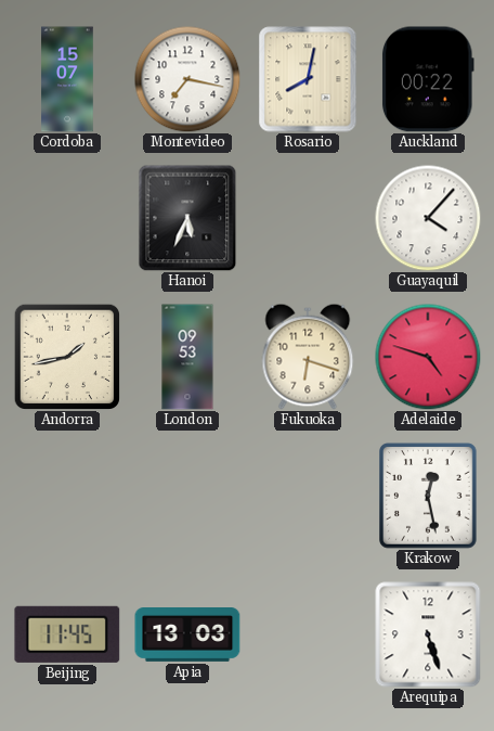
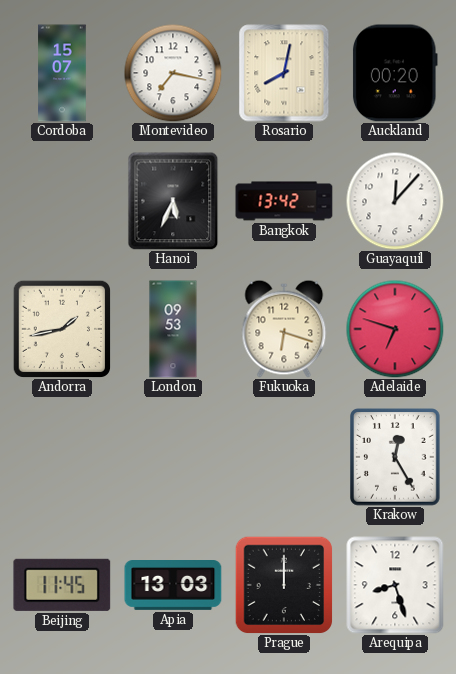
Auckland: 00:22 -> 00:20
Bangkok: none -> 13:42
Guayaquil: 4:07 -> 12:07
Adelaide: 4:48 -> 6:48
Krakow: 12:28 -> 12:25
Prague: none -> 12:00
Arequipa: 5:27 -> 8:27
